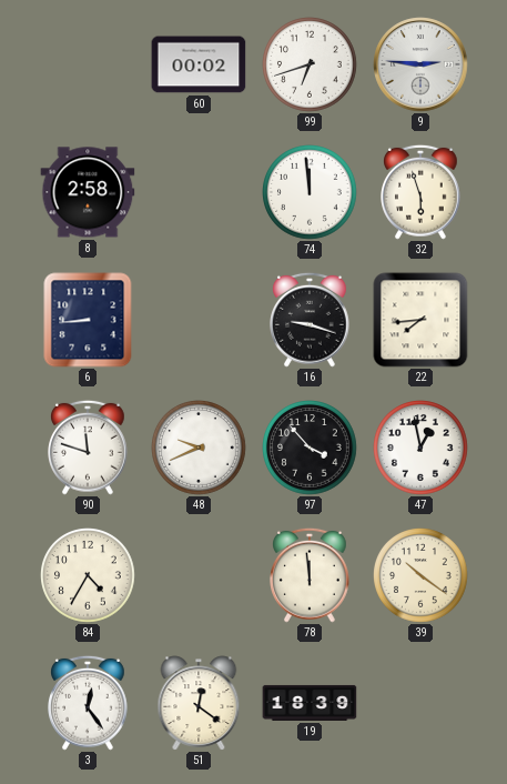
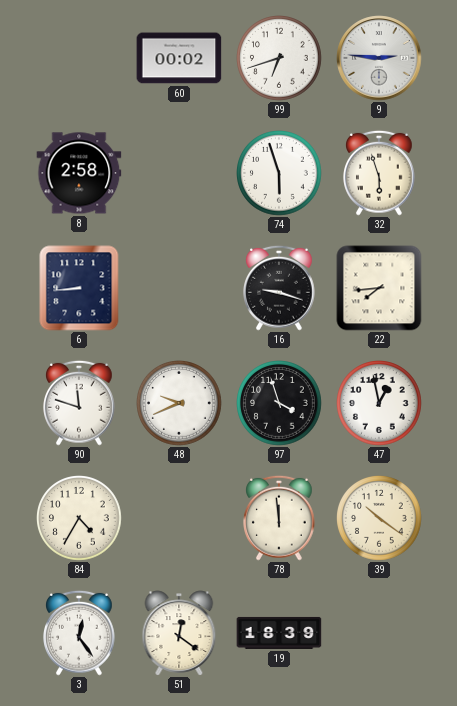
74: 11:59 -> 5:57
97: 3:53 -> 3:57
